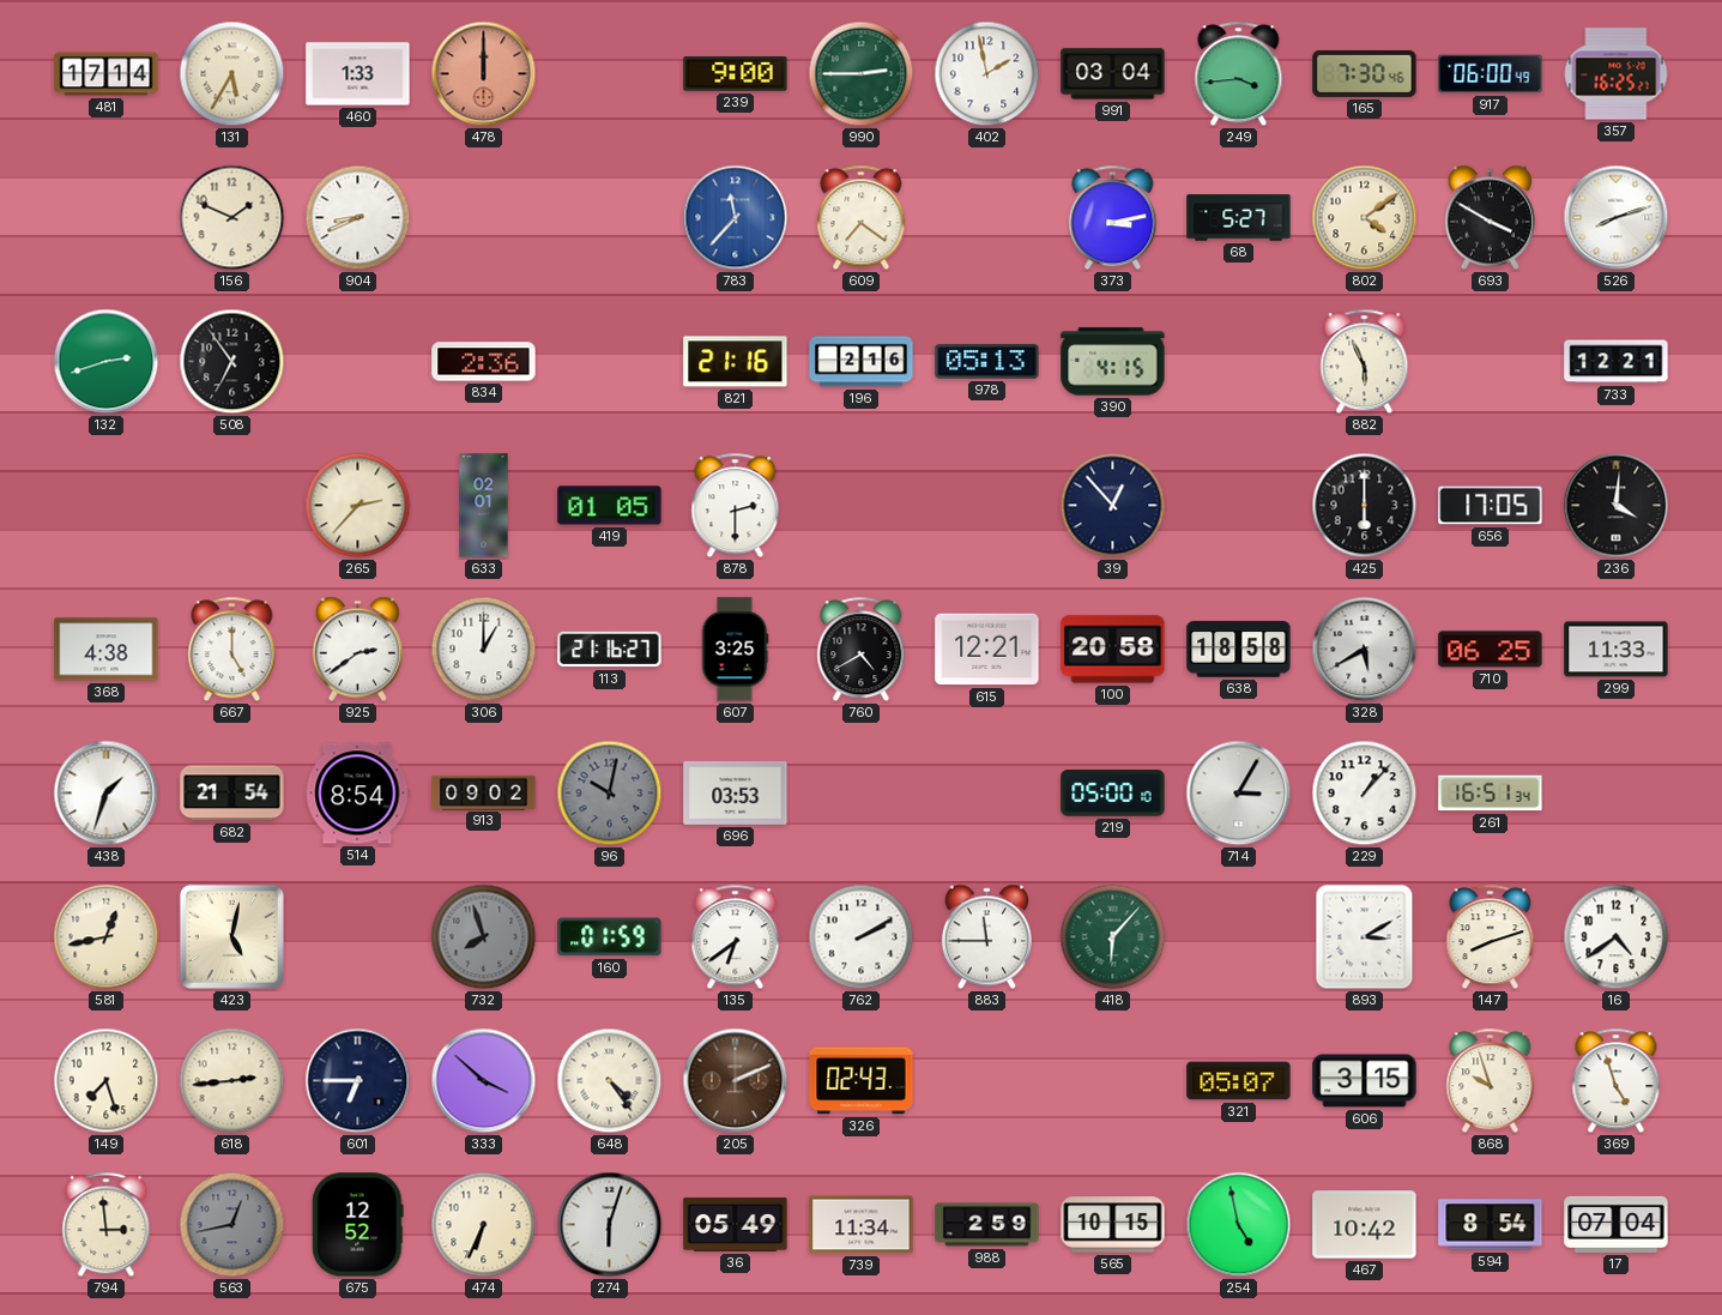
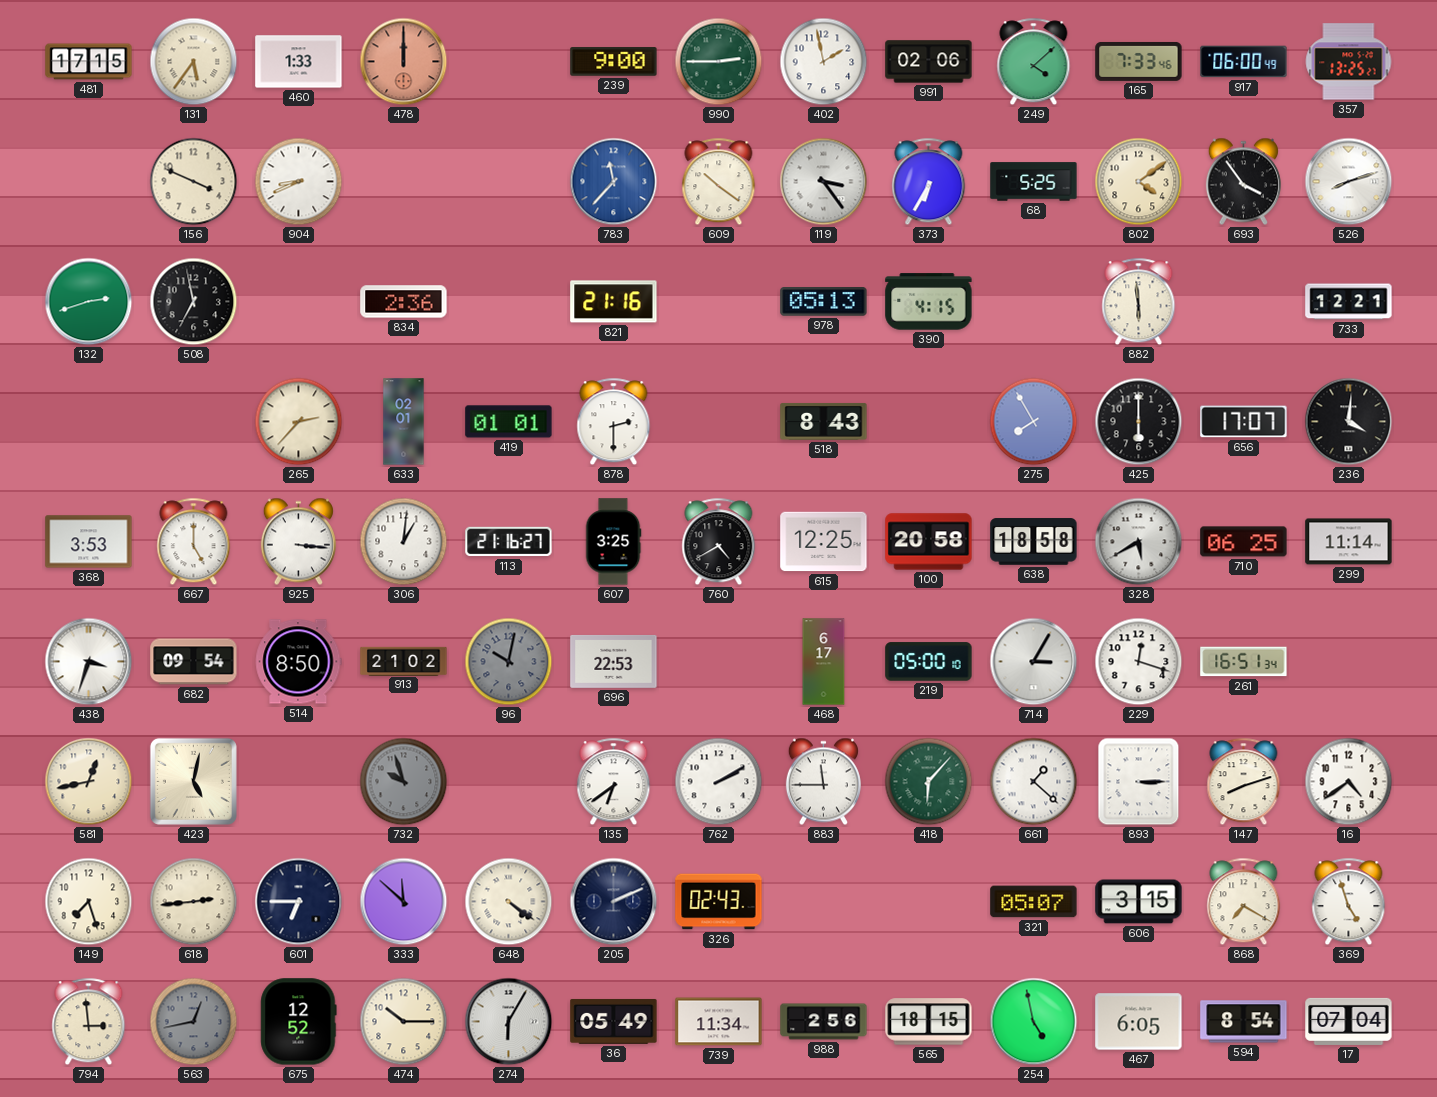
481: 17:14 -> 17:15
131: 5:35 -> 5:36
991: 03:04 -> 02:06
249: 3:44 -> 4:08
165: 7:30 -> 7:33
357: 16:25 -> 13:25
156: 1:49 -> 3:49
609: 7:21 -> 10:21
119: none -> 3:24
373: 3:13 -> 6:35
68: 5:27 -> 5:25
693: 3:50 -> 3:54
508: 6:54 -> 6:58
196: 2:16 -> none
882: 5:56 -> 5:59
419: 01:05 -> 01:01
518: none -> 8:43
39: 12:53 -> none
275: none -> 7:55
656: 17:05 -> 17:07
368: 4:38 -> 3:53
925: 2:39 -> 3:16
306: 1:00 -> 1:01
615: 12:21 -> 12:25
299: 11:33 -> 11:14
438: 1:33 -> 3:33
682: 21:54 -> 09:54
514: 8:54 -> 8:50
913: 09:02 -> 21:02
696: 03:53 -> 22:53
468: none -> 6:17
229: 1:07 -> 12:18
732: 7:57 -> 9:57
160: 01:59 -> none
661: none -> 1:22
893: 3:10 -> 3:15
333: 3:52 -> 11:52
648: 4:24 -> 4:21
205 dial: brown -> navy
868: 9:57 -> 7:20
474: 6:34 -> 10:15
274: 6:03 -> 6:05
988: 2:59 -> 2:56
565: 10:15 -> 18:15
467: 10:42 -> 6:05
